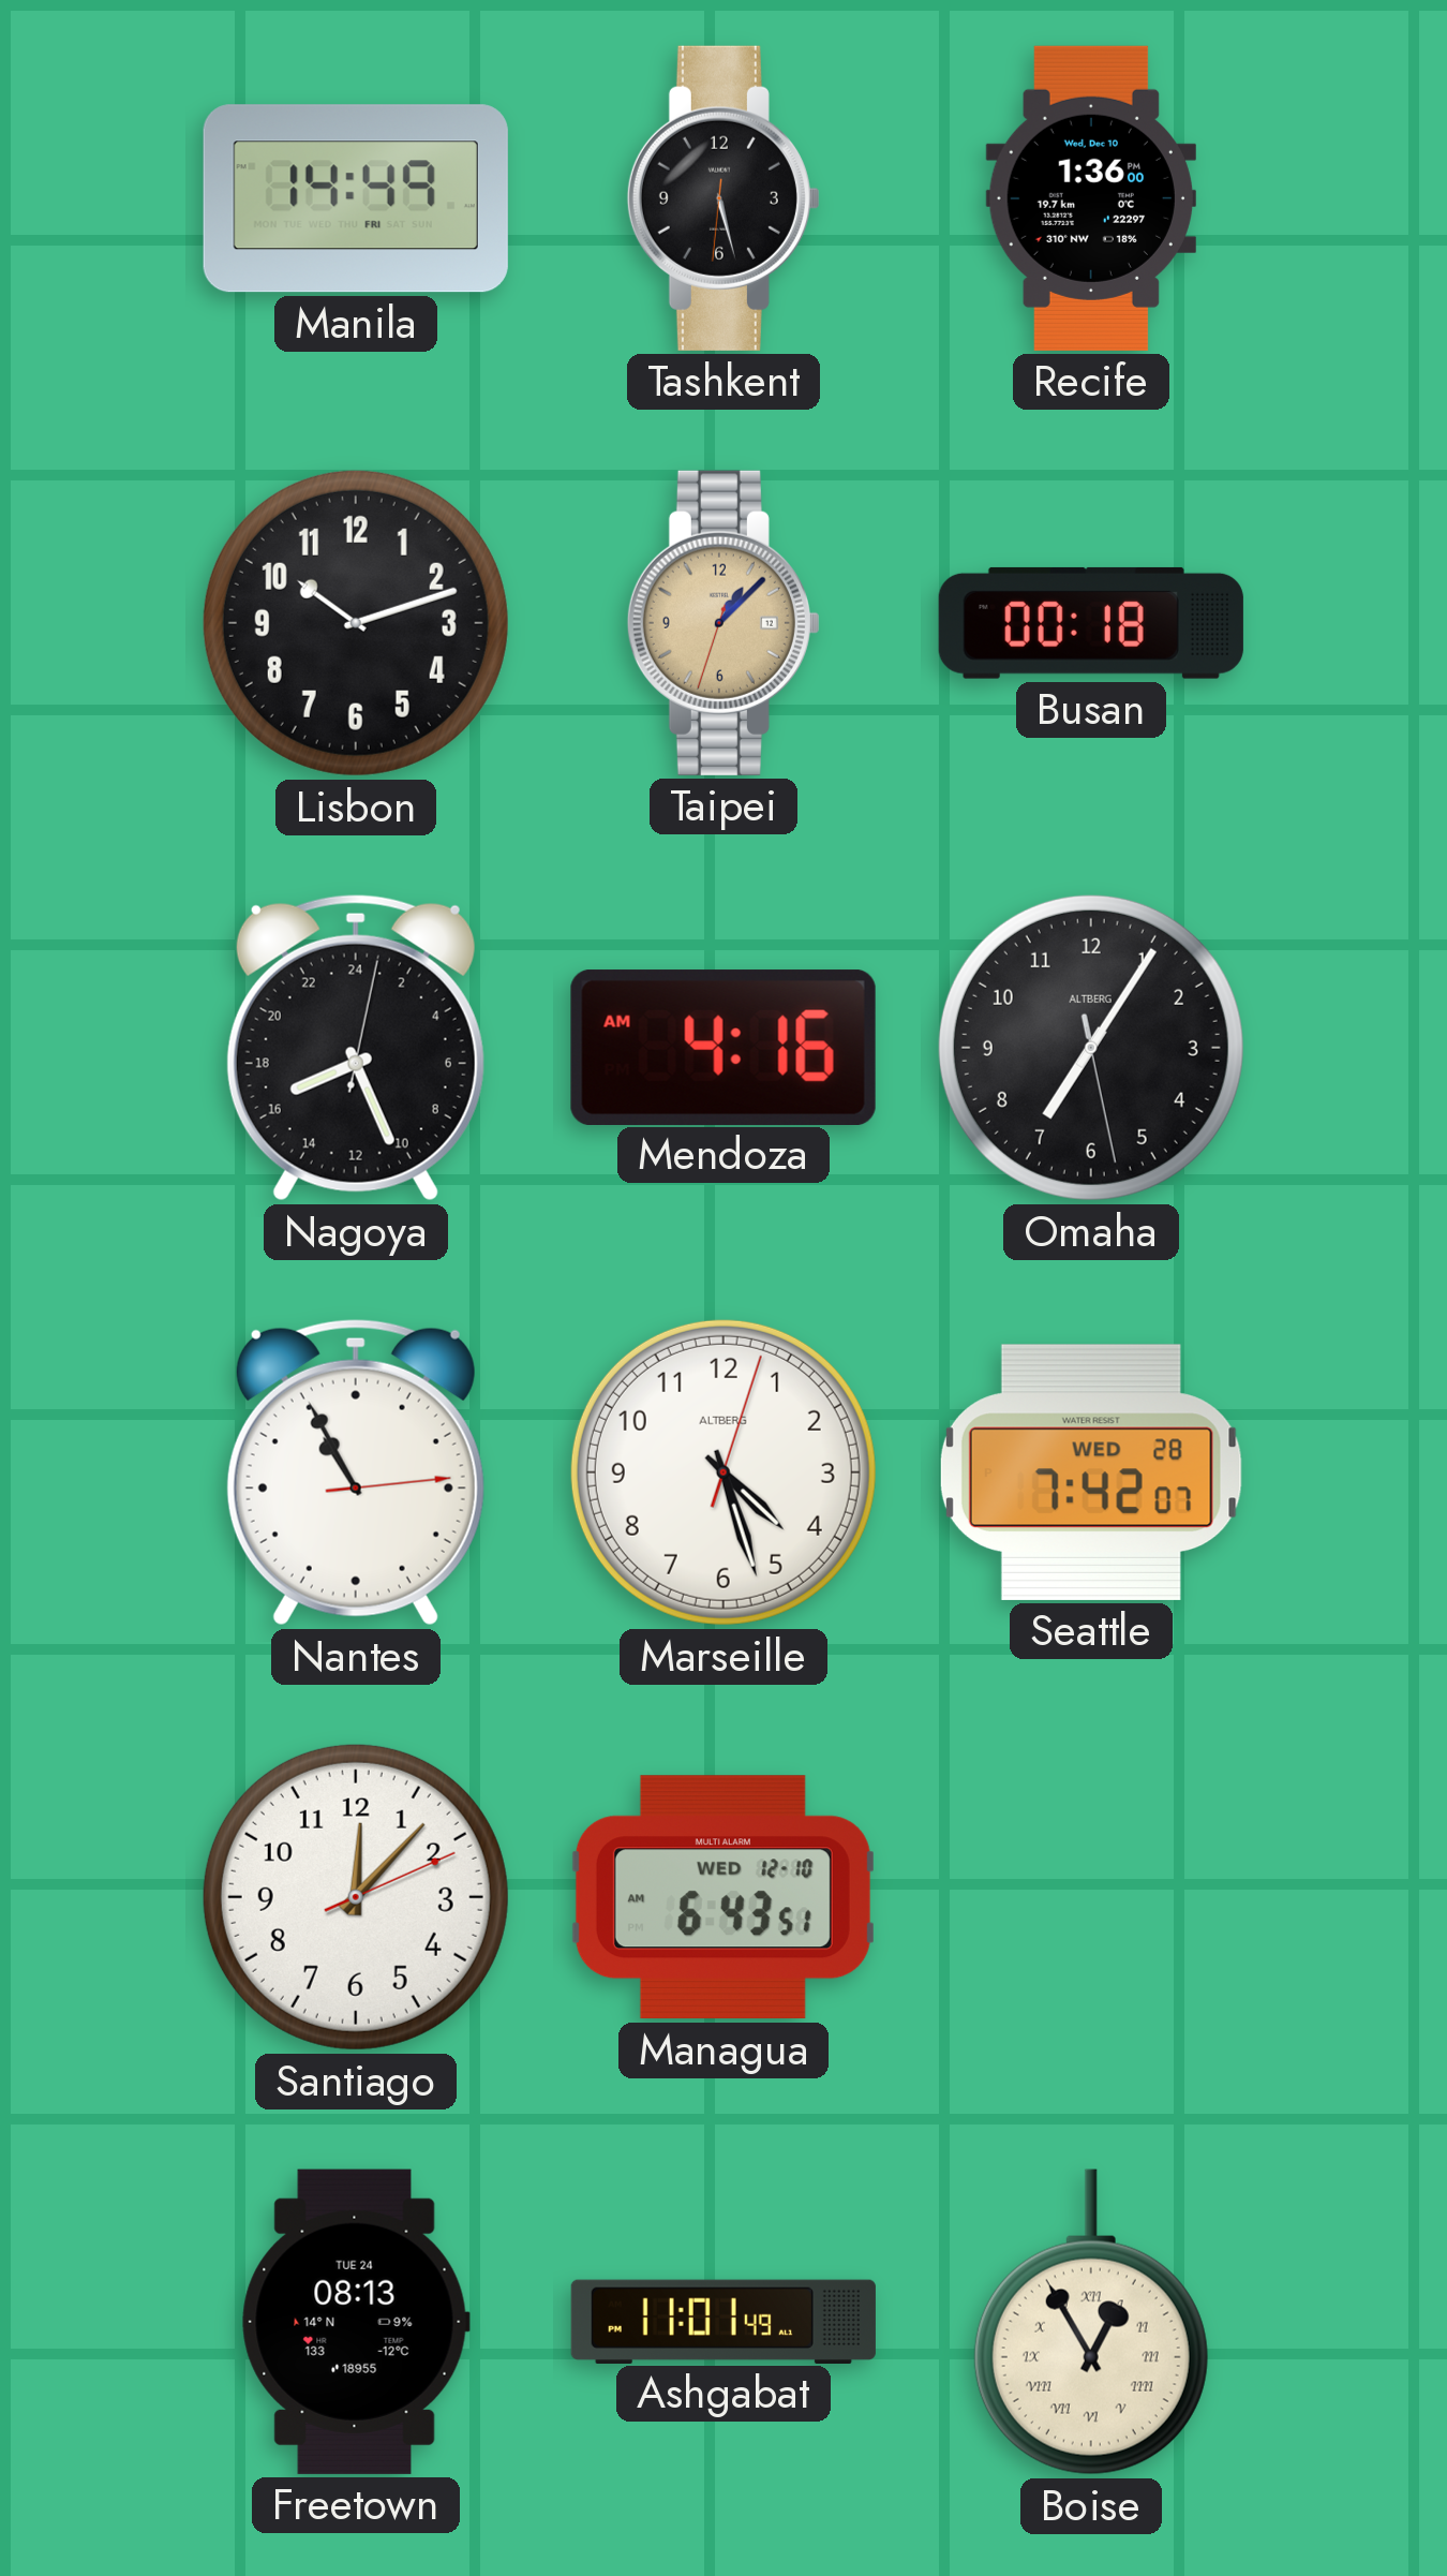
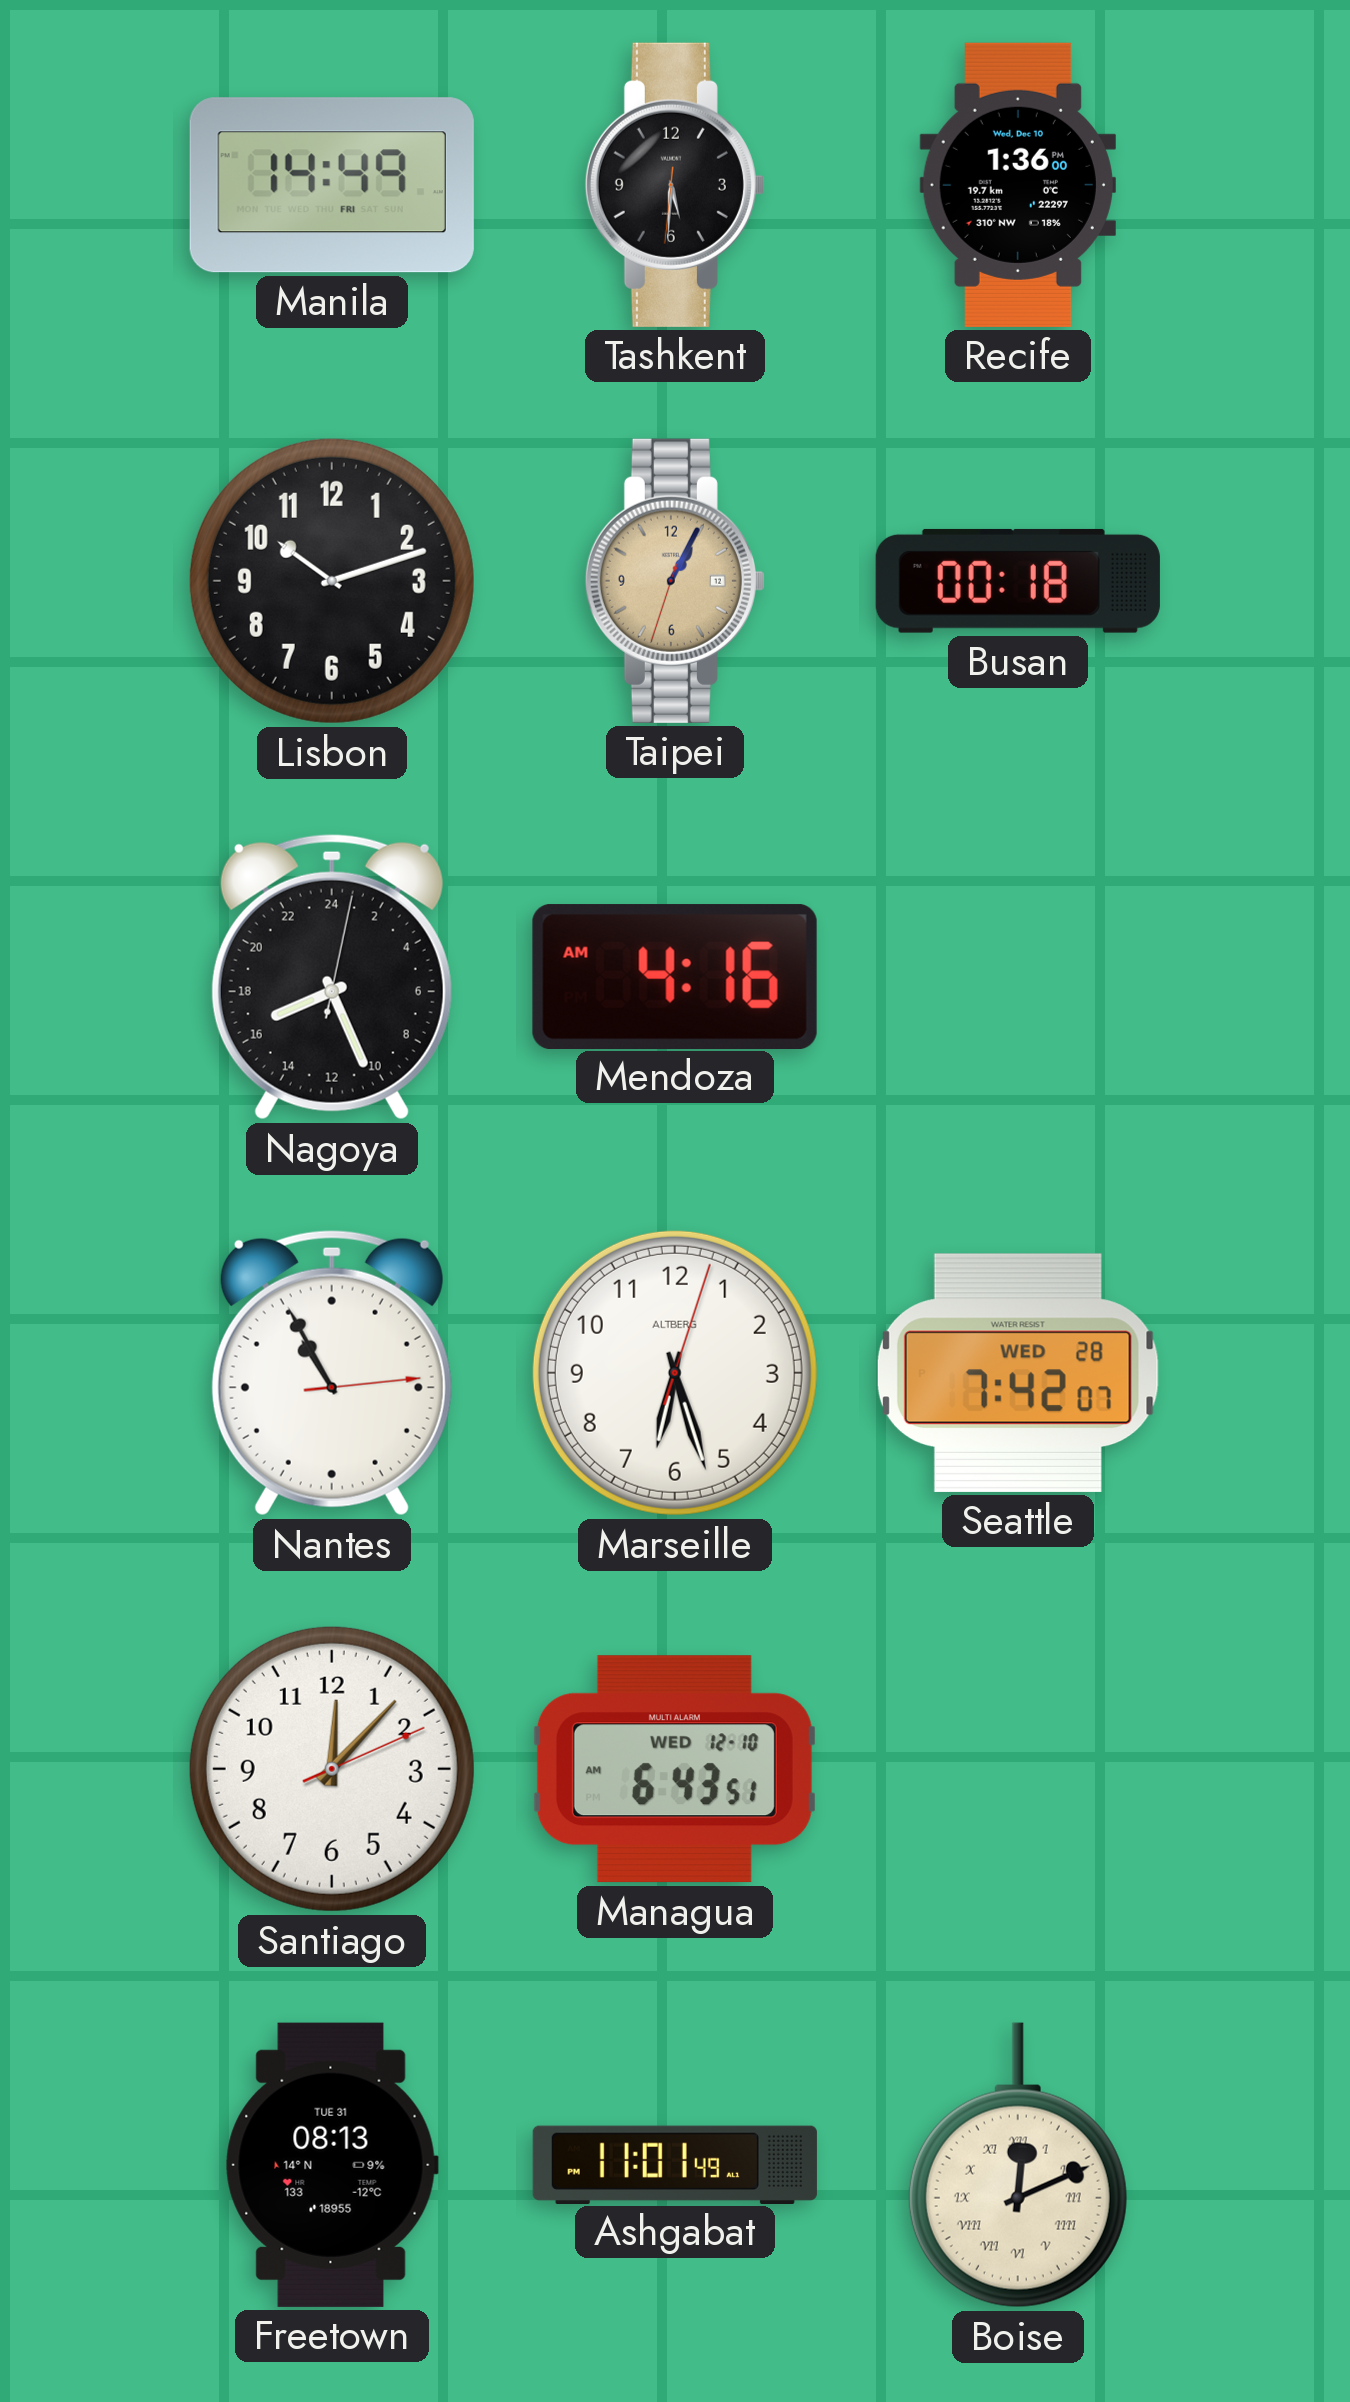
Tashkent: 5:27 -> 5:30
Taipei: 1:07 -> 1:04
Omaha: 7:05 -> none
Marseille: 4:27 -> 6:27
Freetown date: TUE 24 -> TUE 31
Boise: 12:55 -> 12:11
